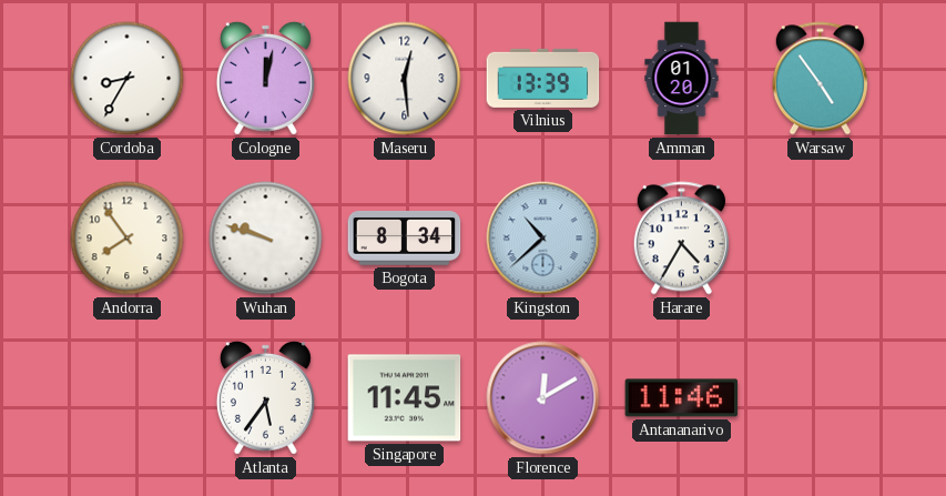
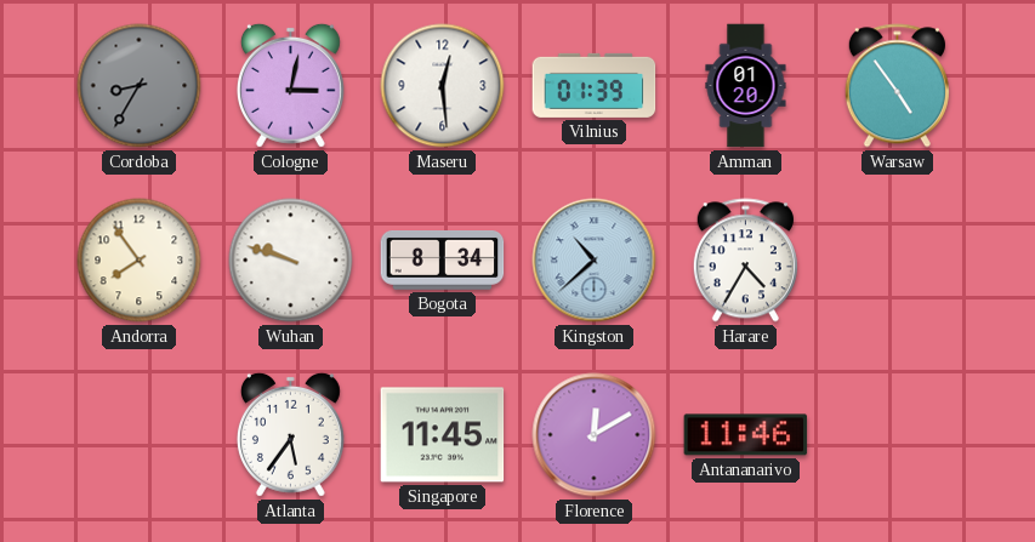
Cordoba dial: white -> grey
Cologne: 12:02 -> 3:02
Vilnius: 13:39 -> 01:39
